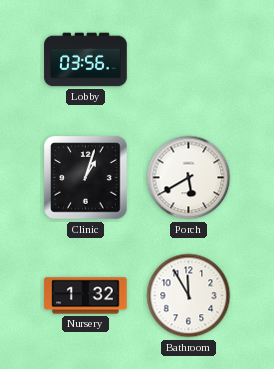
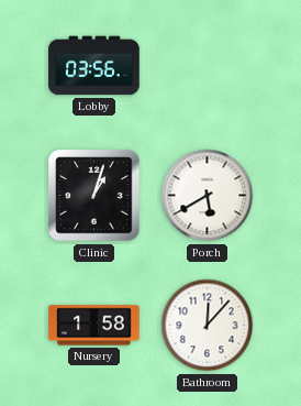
Nursery: 1:32 -> 1:58
Bathroom: 11:55 -> 12:07
